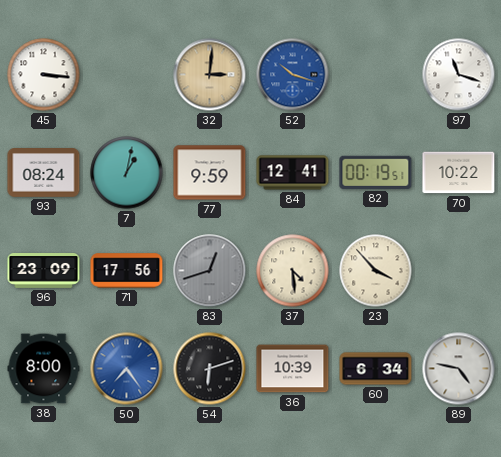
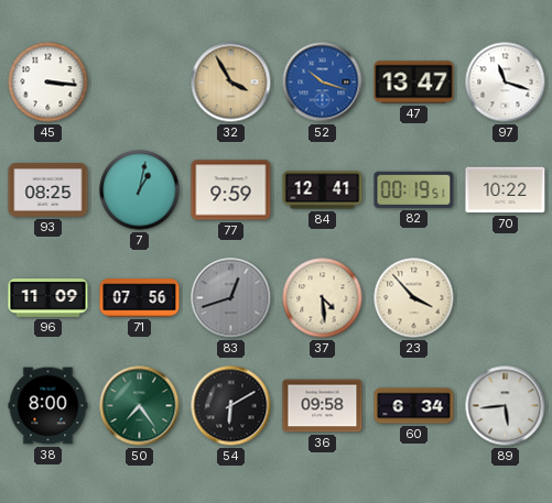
32: 3:01 -> 3:55
47: none -> 13:47
93: 08:24 -> 08:25
96: 23:09 -> 11:09
71: 17:56 -> 07:56
50 dial: blue -> green
54: 6:12 -> 6:10
36: 10:39 -> 09:58
89: 4:47 -> 5:44
